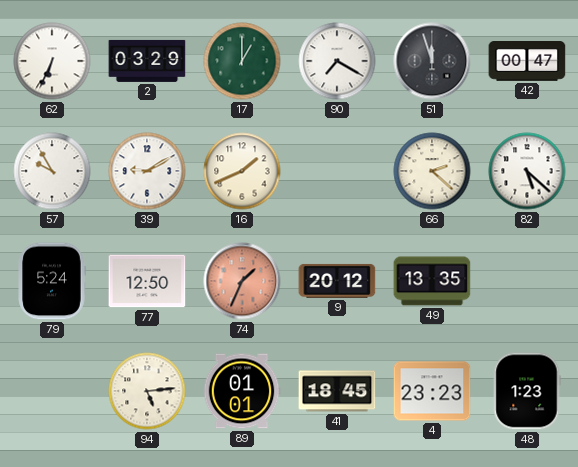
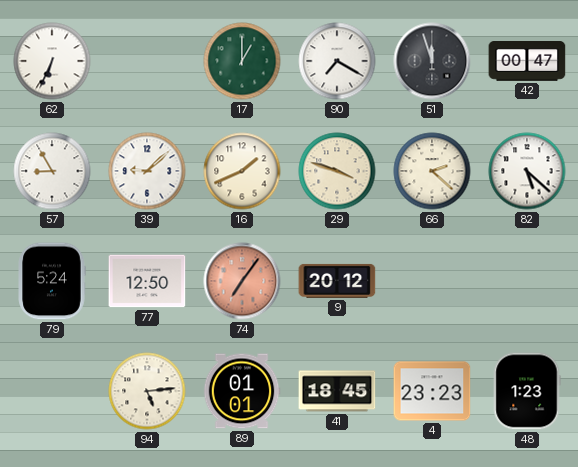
2: 03:29 -> none
57: 9:55 -> 8:55
39: 9:10 -> 9:08
29: none -> 3:48
74: 1:34 -> 7:06
49: 13:35 -> none
